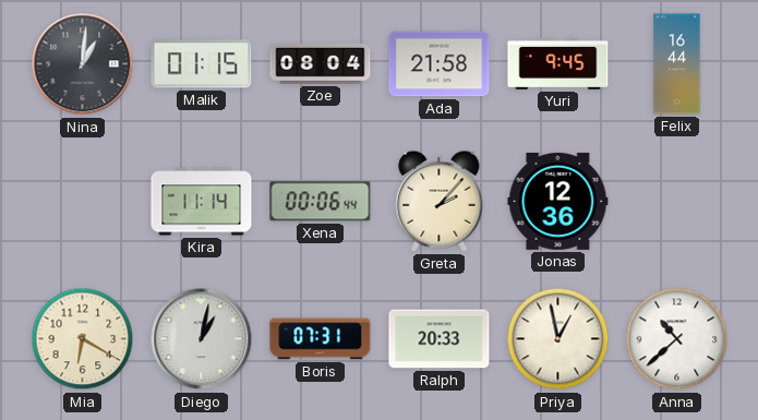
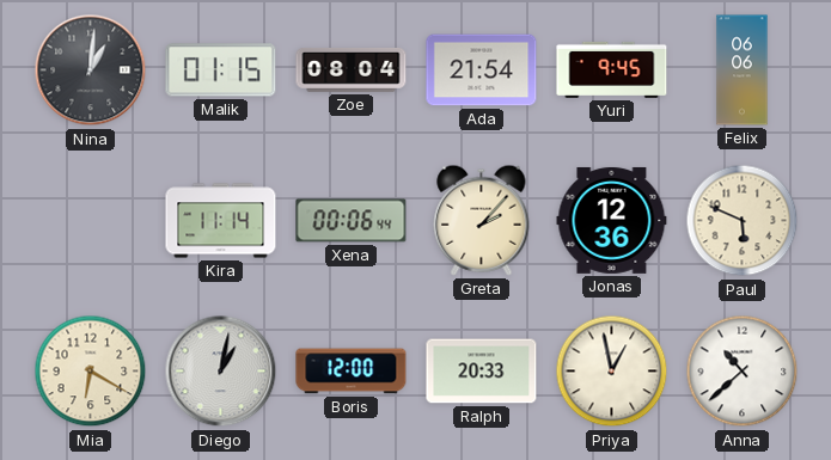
Ada: 21:58 -> 21:54
Felix: 16:44 -> 06:06
Paul: none -> 5:49
Boris: 07:31 -> 12:00
